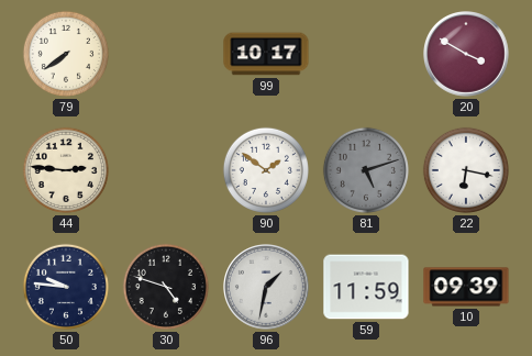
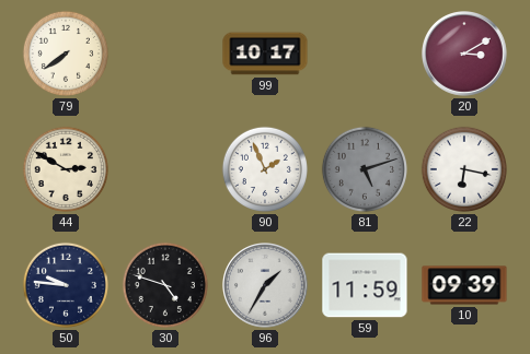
20: 3:50 -> 3:10
44: 2:46 -> 2:50
90: 1:51 -> 1:56
96: 1:32 -> 1:35
